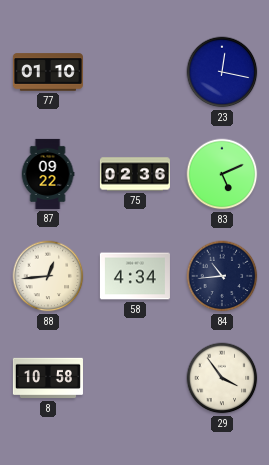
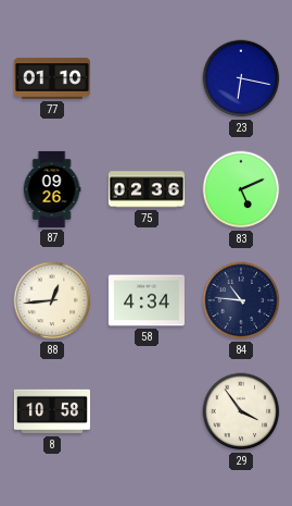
23: 12:17 -> 6:17
87: 09:22 -> 09:26
84: 10:44 -> 10:46
